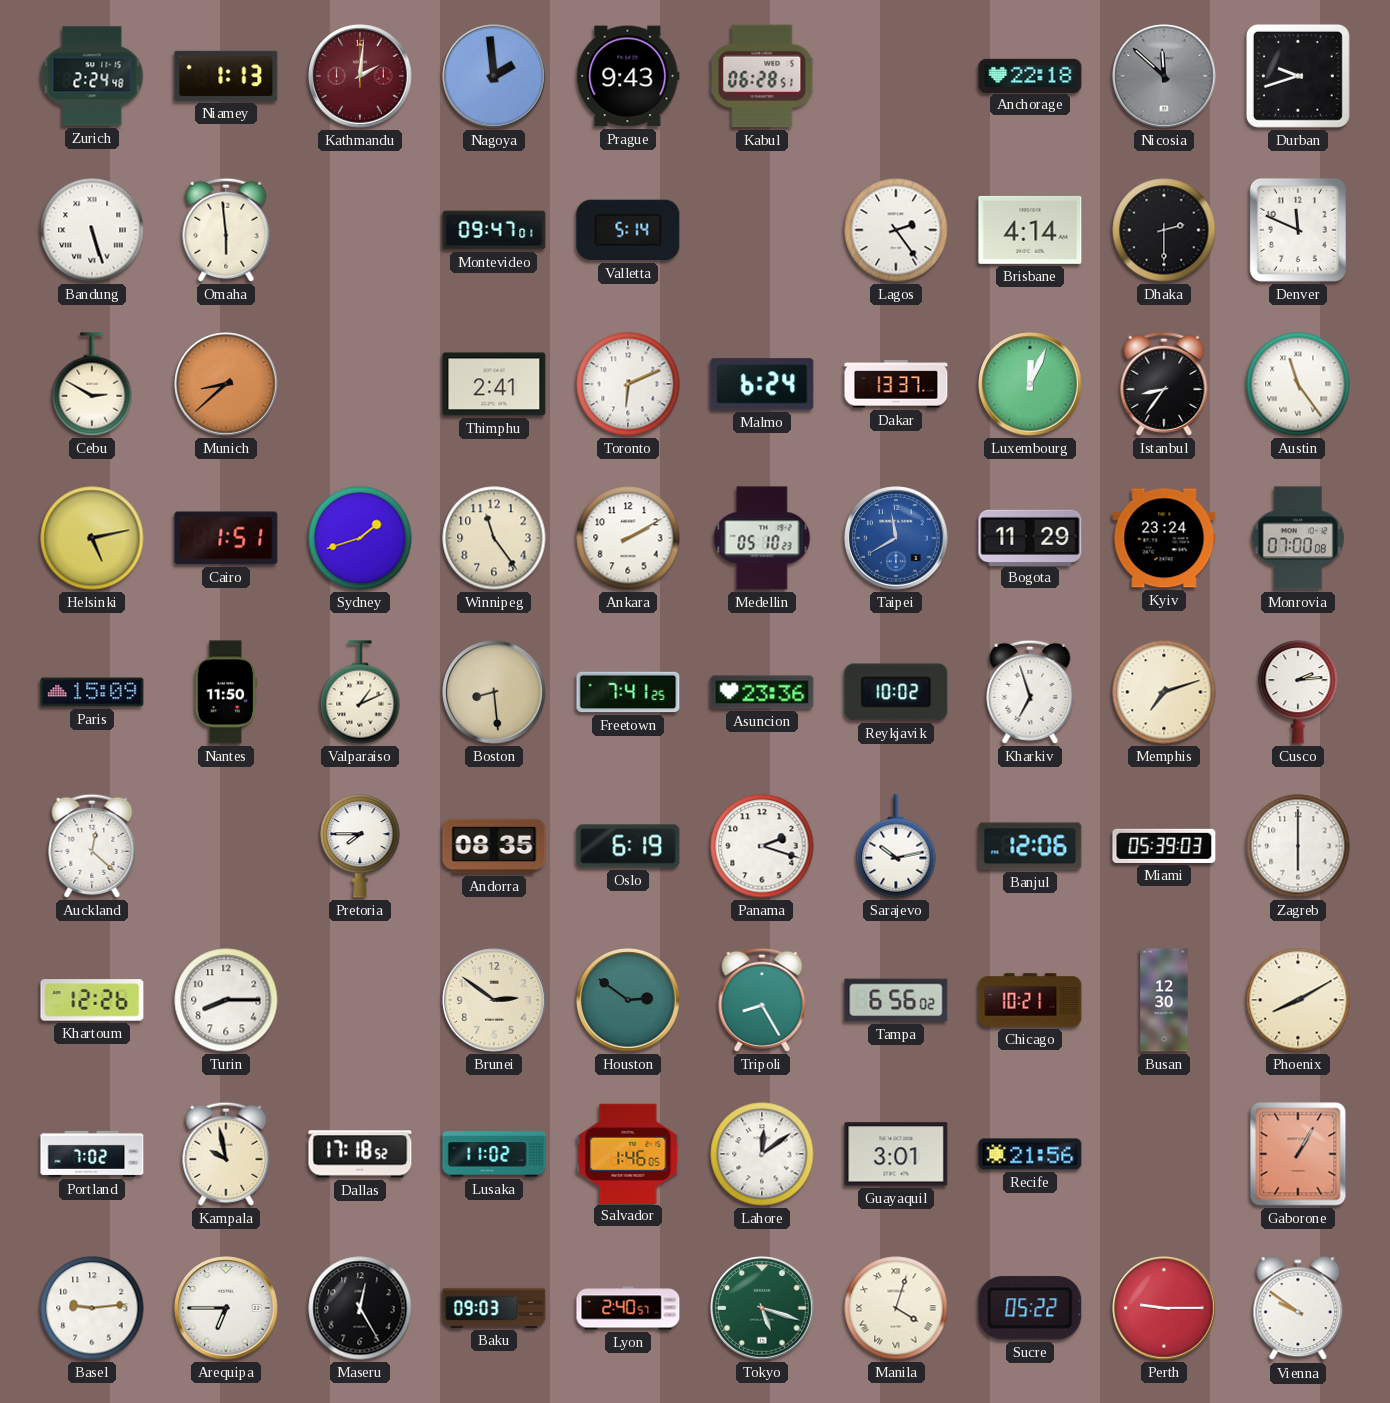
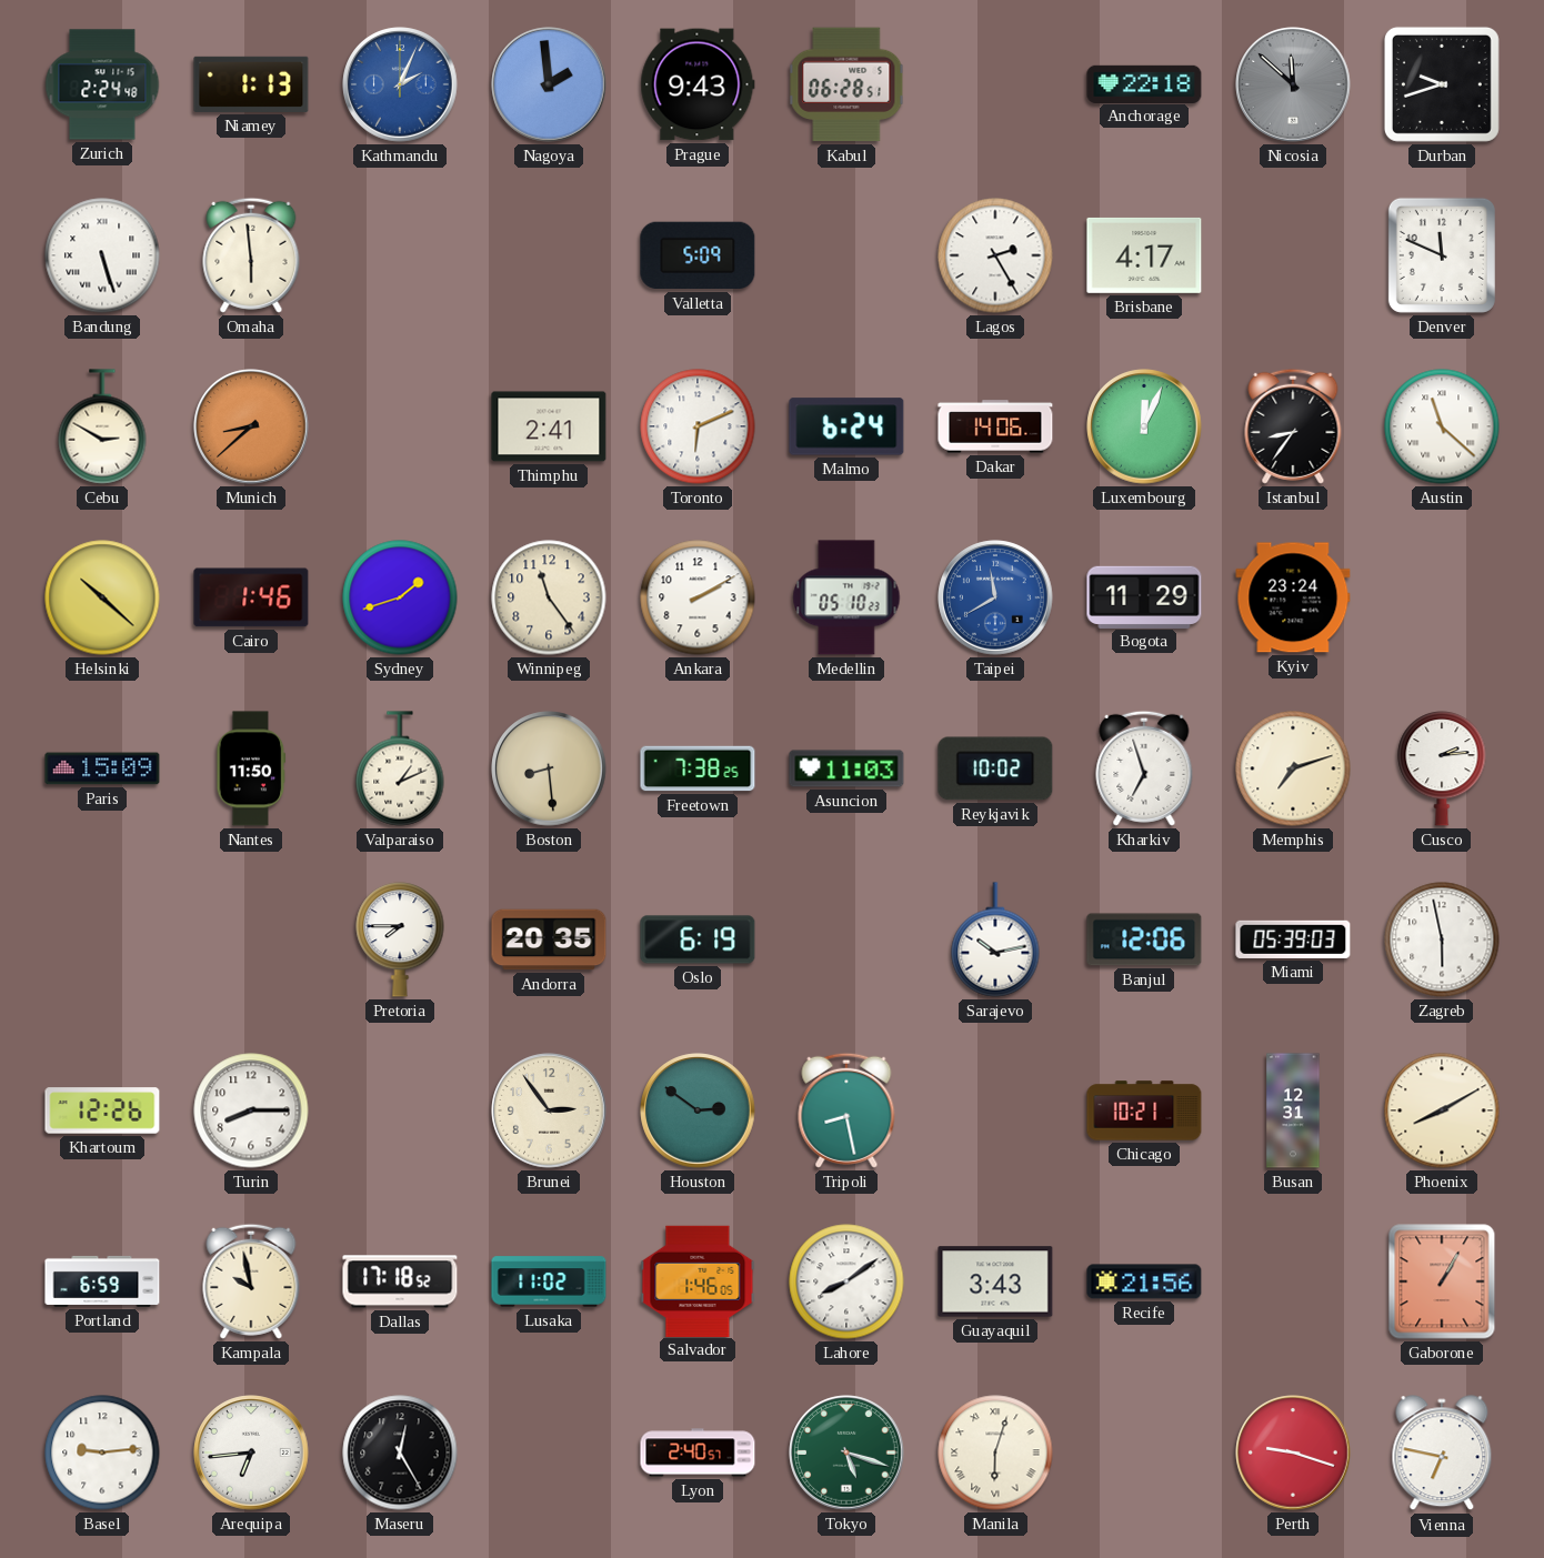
Kathmandu: 2:01 -> 2:04
Kathmandu dial: burgundy -> blue
Montevideo: 09:47 -> none
Valletta: 5:14 -> 5:09
Lagos: 2:24 -> 2:25
Brisbane: 4:14 -> 4:17
Dhaka: 2:30 -> none
Dakar: 13:37 -> 14:06
Austin: 11:24 -> 11:22
Helsinki: 5:13 -> 10:22
Cairo: 1:51 -> 1:46
Monrovia: 07:00 -> none
Freetown: 7:41 -> 7:38
Asuncion: 23:36 -> 11:03
Auckland: 12:22 -> none
Andorra: 08:35 -> 20:35
Panama: 2:18 -> none
Zagreb: 6:00 -> 5:58
Brunei: 2:51 -> 2:54
Tripoli: 8:25 -> 8:28
Tampa: 6:56 -> none
Busan: 12:30 -> 12:31
Portland: 7:02 -> 6:59
Lahore: 12:09 -> 8:09
Guayaquil: 3:01 -> 3:43
Arequipa: 6:45 -> 6:44
Baku: 09:03 -> none
Manila: 4:03 -> 6:03
Sucre: 05:22 -> none
Perth: 9:15 -> 9:18
Vienna: 9:51 -> 6:47
